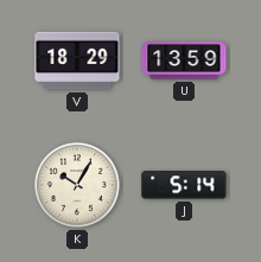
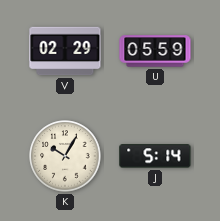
V: 18:29 -> 02:29
U: 13:59 -> 05:59
